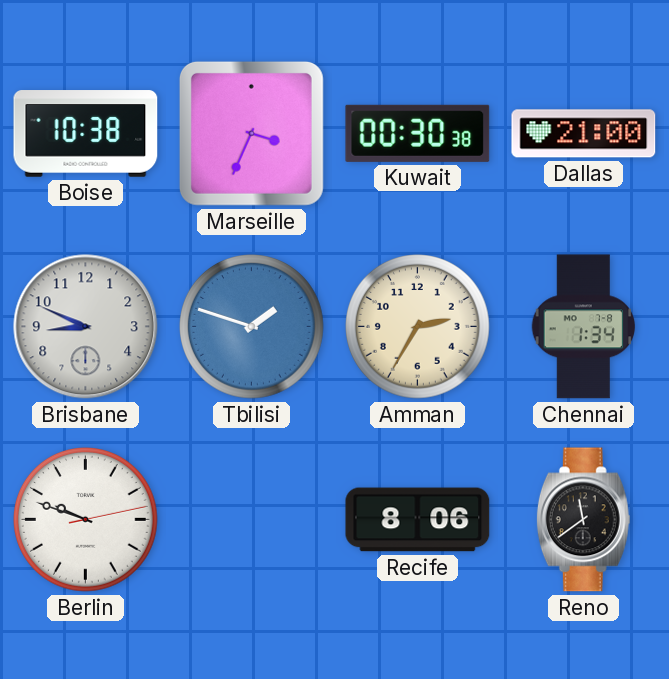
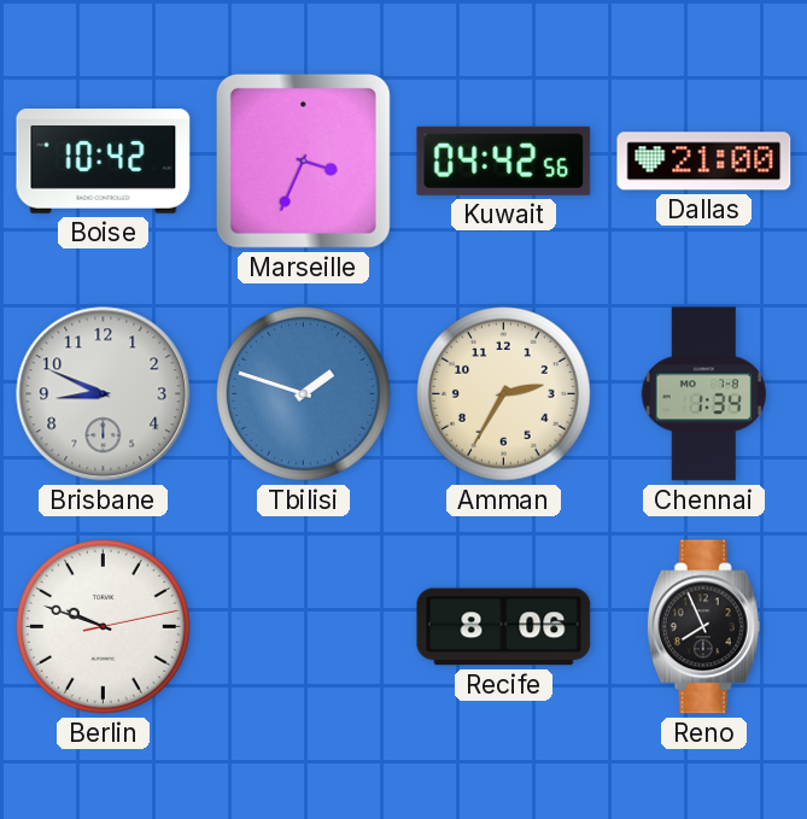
Boise: 10:38 -> 10:42
Kuwait: 00:30 -> 04:42
Reno: 11:39 -> 7:56
